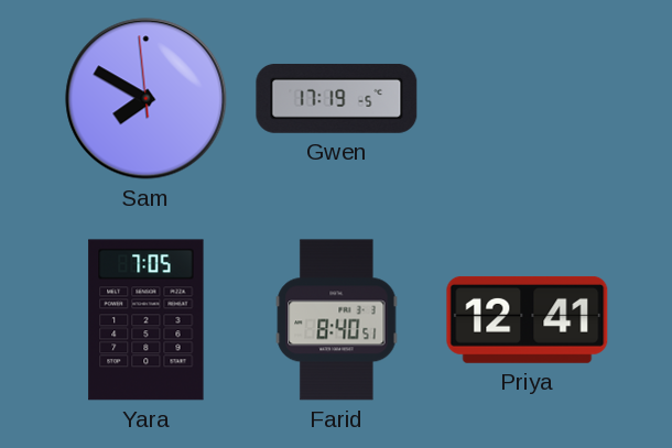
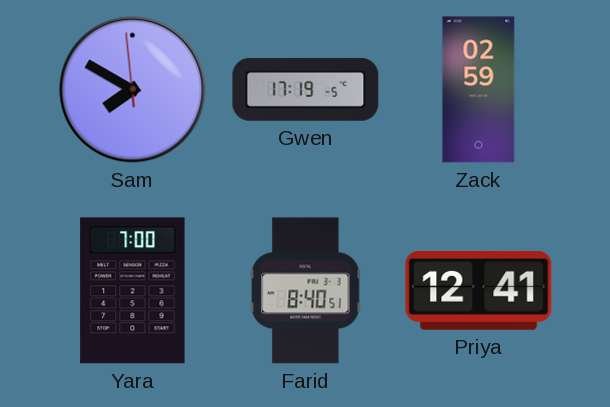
Zack: none -> 02:59
Yara: 7:05 -> 7:00
